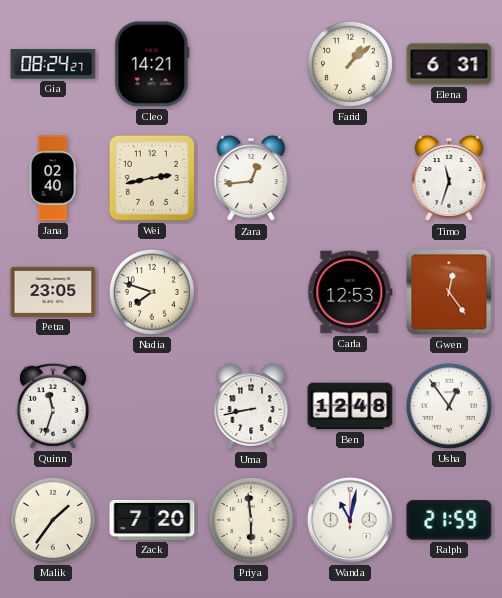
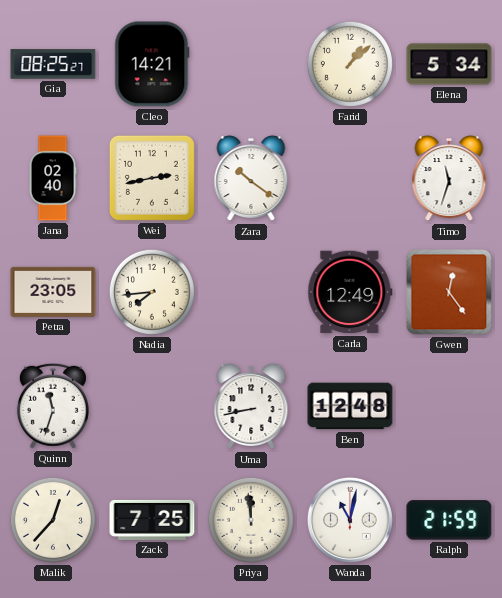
Gia: 08:24 -> 08:25
Elena: 6:31 -> 5:34
Zara: 12:44 -> 10:21
Nadia: 7:48 -> 7:44
Carla: 12:53 -> 12:49
Usha: 12:54 -> none
Malik: 1:36 -> 12:37
Zack: 7:20 -> 7:25
Priya: 5:59 -> 11:59
